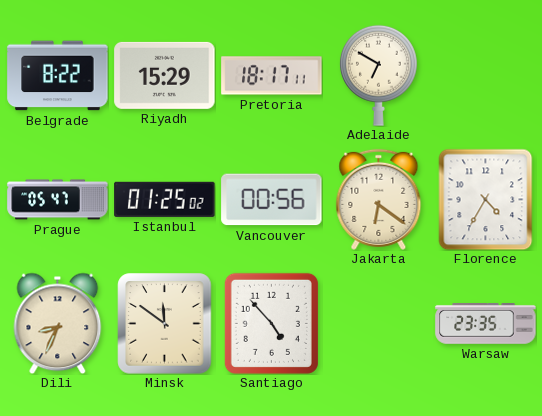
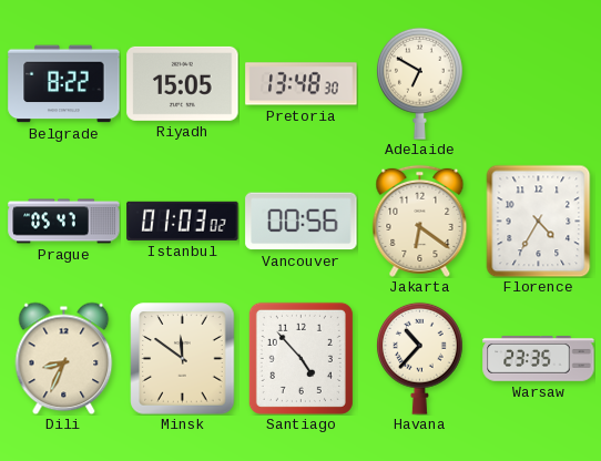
Riyadh: 15:29 -> 15:05
Pretoria: 18:17 -> 13:48
Istanbul: 01:25 -> 01:03
Havana: none -> 10:37
